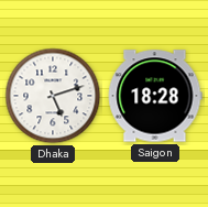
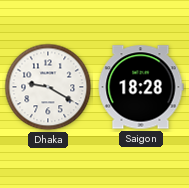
Dhaka: 5:12 -> 9:20
